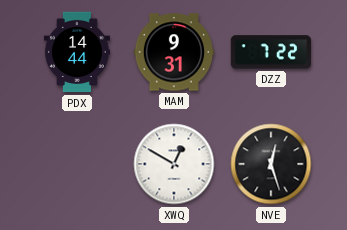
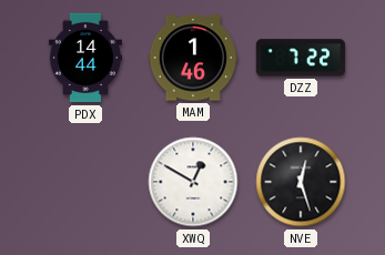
MAM: 9:31 -> 1:46
